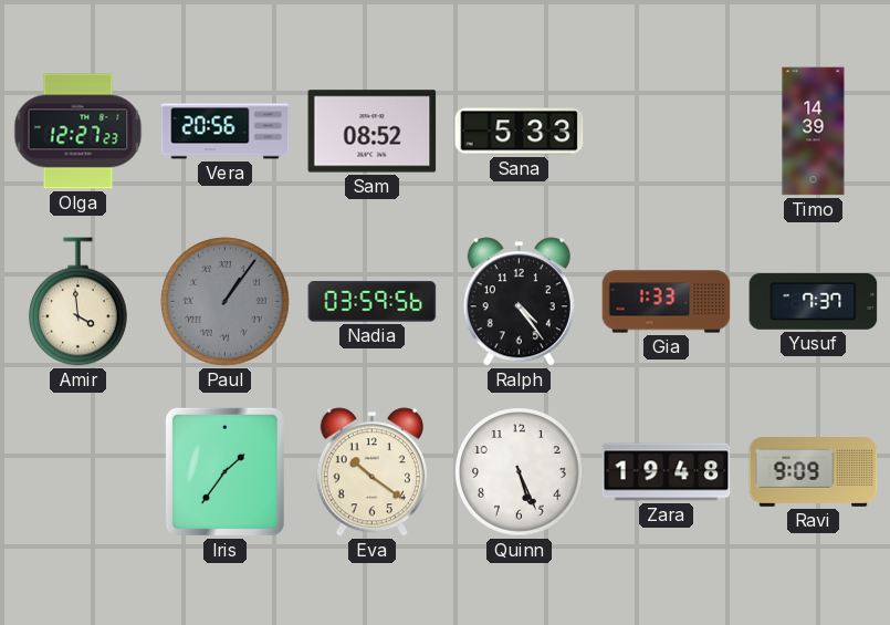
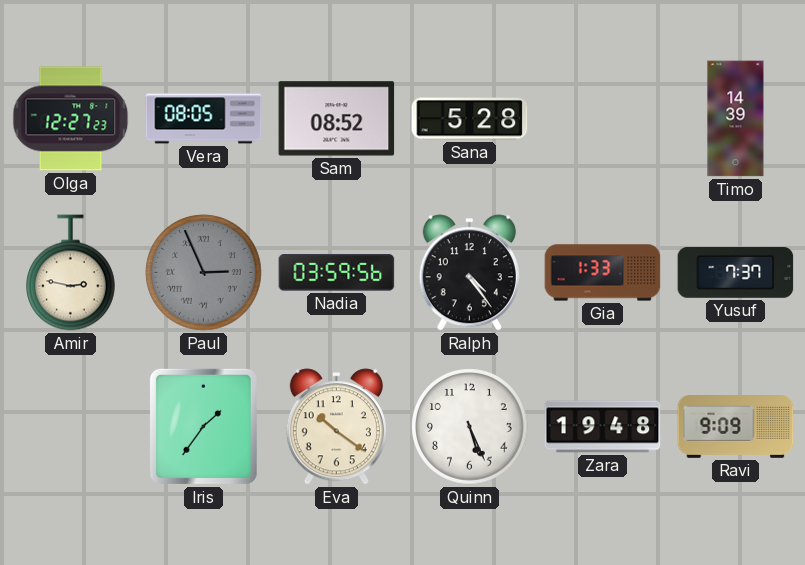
Vera: 20:56 -> 08:05
Sana: 5:33 -> 5:28
Amir: 3:59 -> 2:47
Paul: 1:06 -> 2:56
